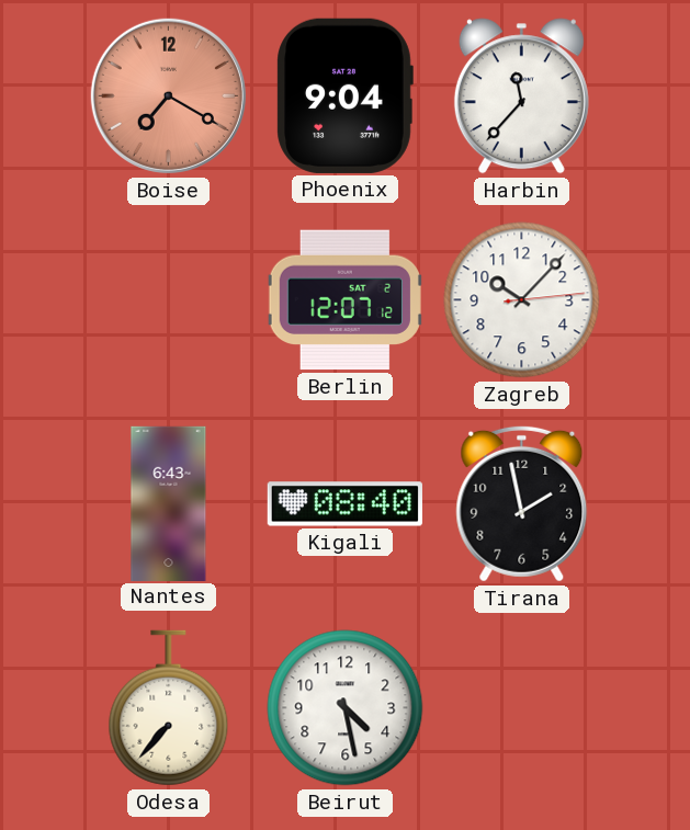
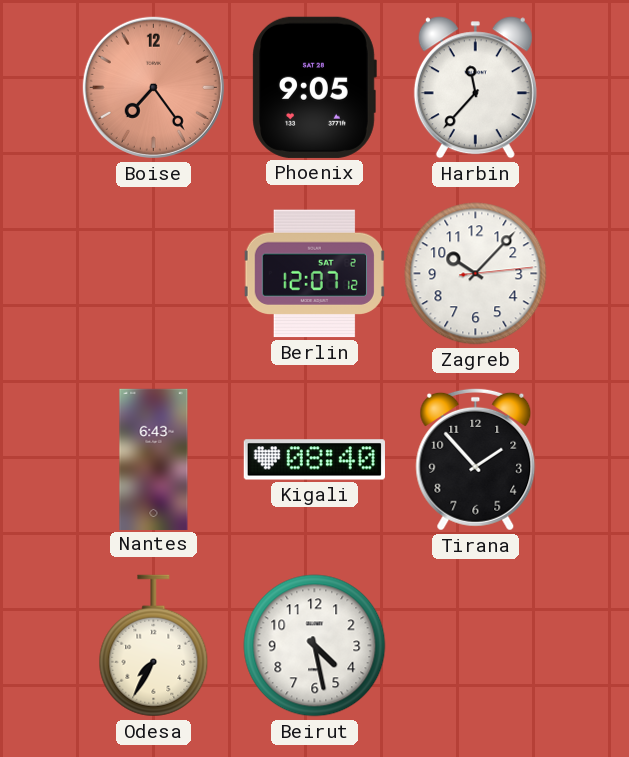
Boise: 7:20 -> 7:24
Phoenix: 9:04 -> 9:05
Tirana: 1:58 -> 1:53
Odesa: 7:37 -> 7:35
